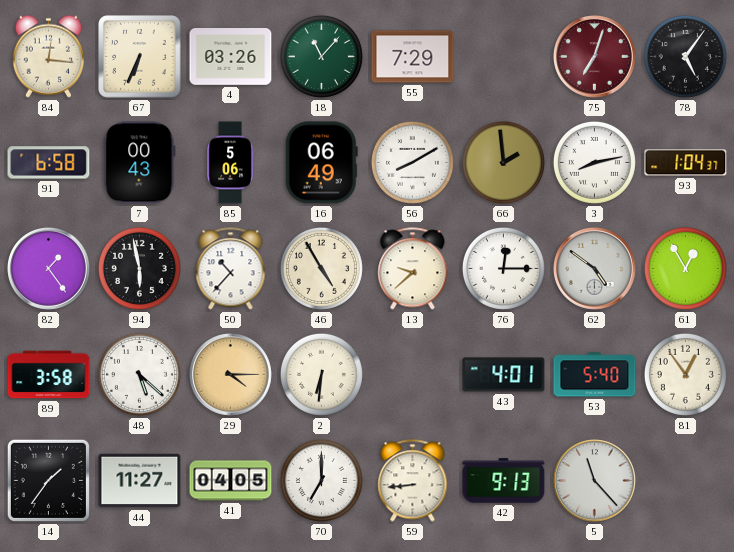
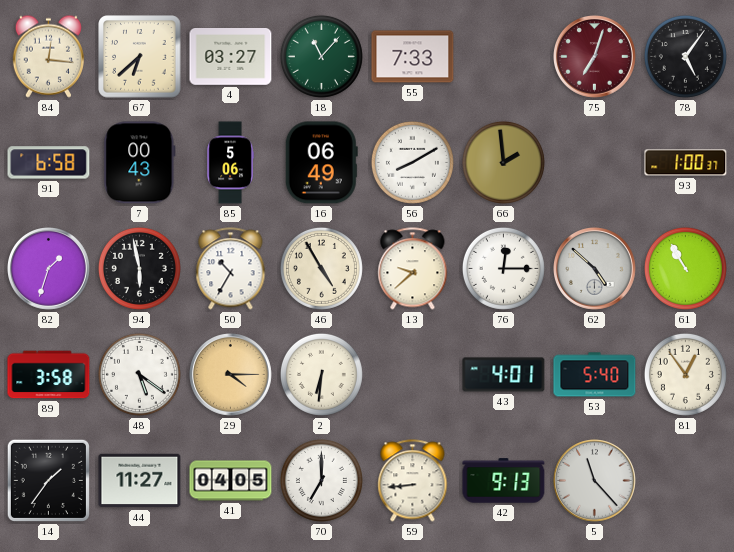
67: 6:34 -> 6:38
4: 03:26 -> 03:27
55: 7:29 -> 7:33
3: 8:13 -> none
93: 1:04 -> 1:00
82: 1:24 -> 1:33
50: 10:37 -> 10:35
62: 4:51 -> 4:52
61: 12:55 -> 10:55
48: 5:22 -> 5:21
